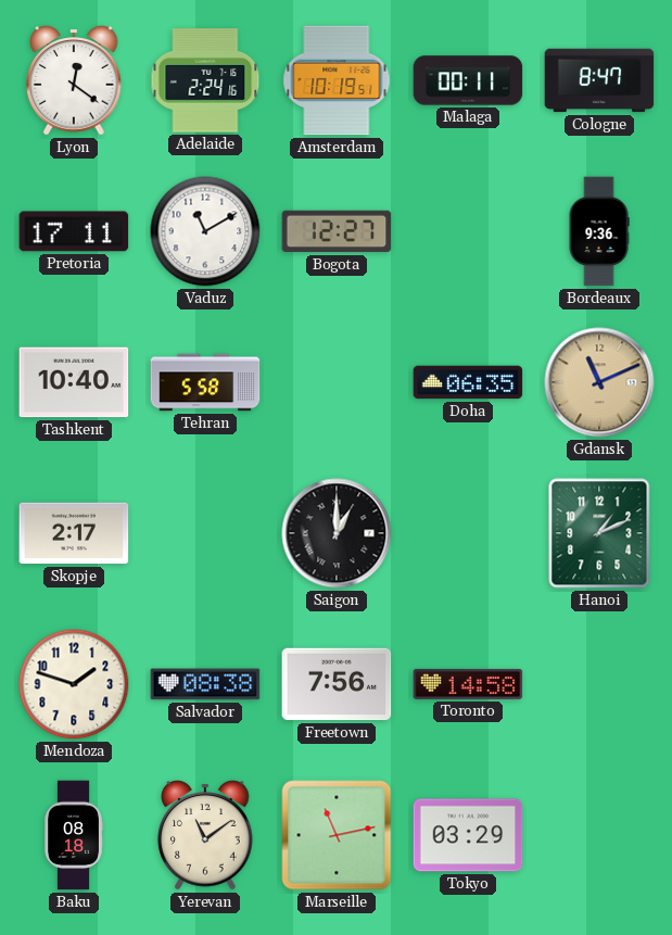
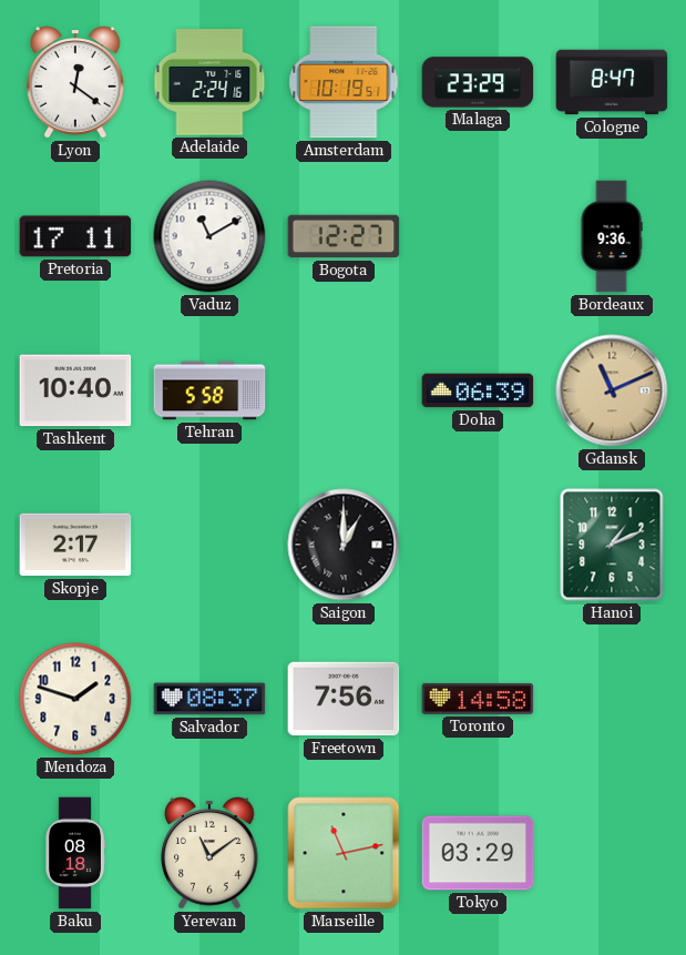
Malaga: 00:11 -> 23:29
Doha: 06:35 -> 06:39
Salvador: 08:38 -> 08:37
